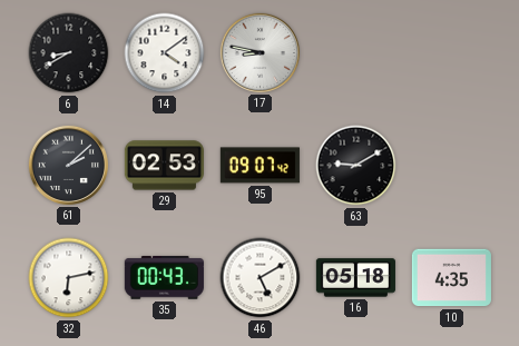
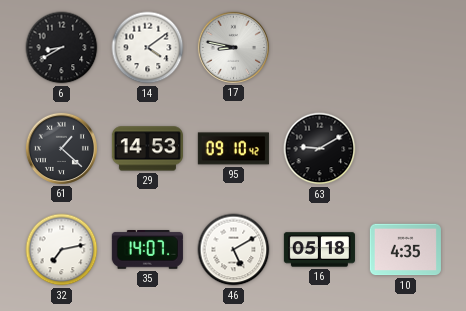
61: 2:08 -> 1:22
29: 02:53 -> 14:53
95: 09:07 -> 09:10
32: 6:13 -> 7:13
35: 00:43 -> 14:07
